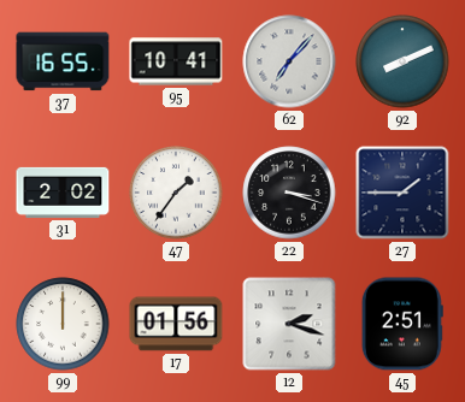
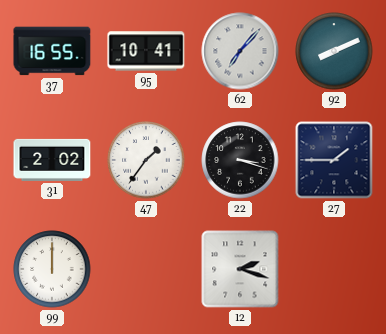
17: 01:56 -> none
45: 2:51 -> none
